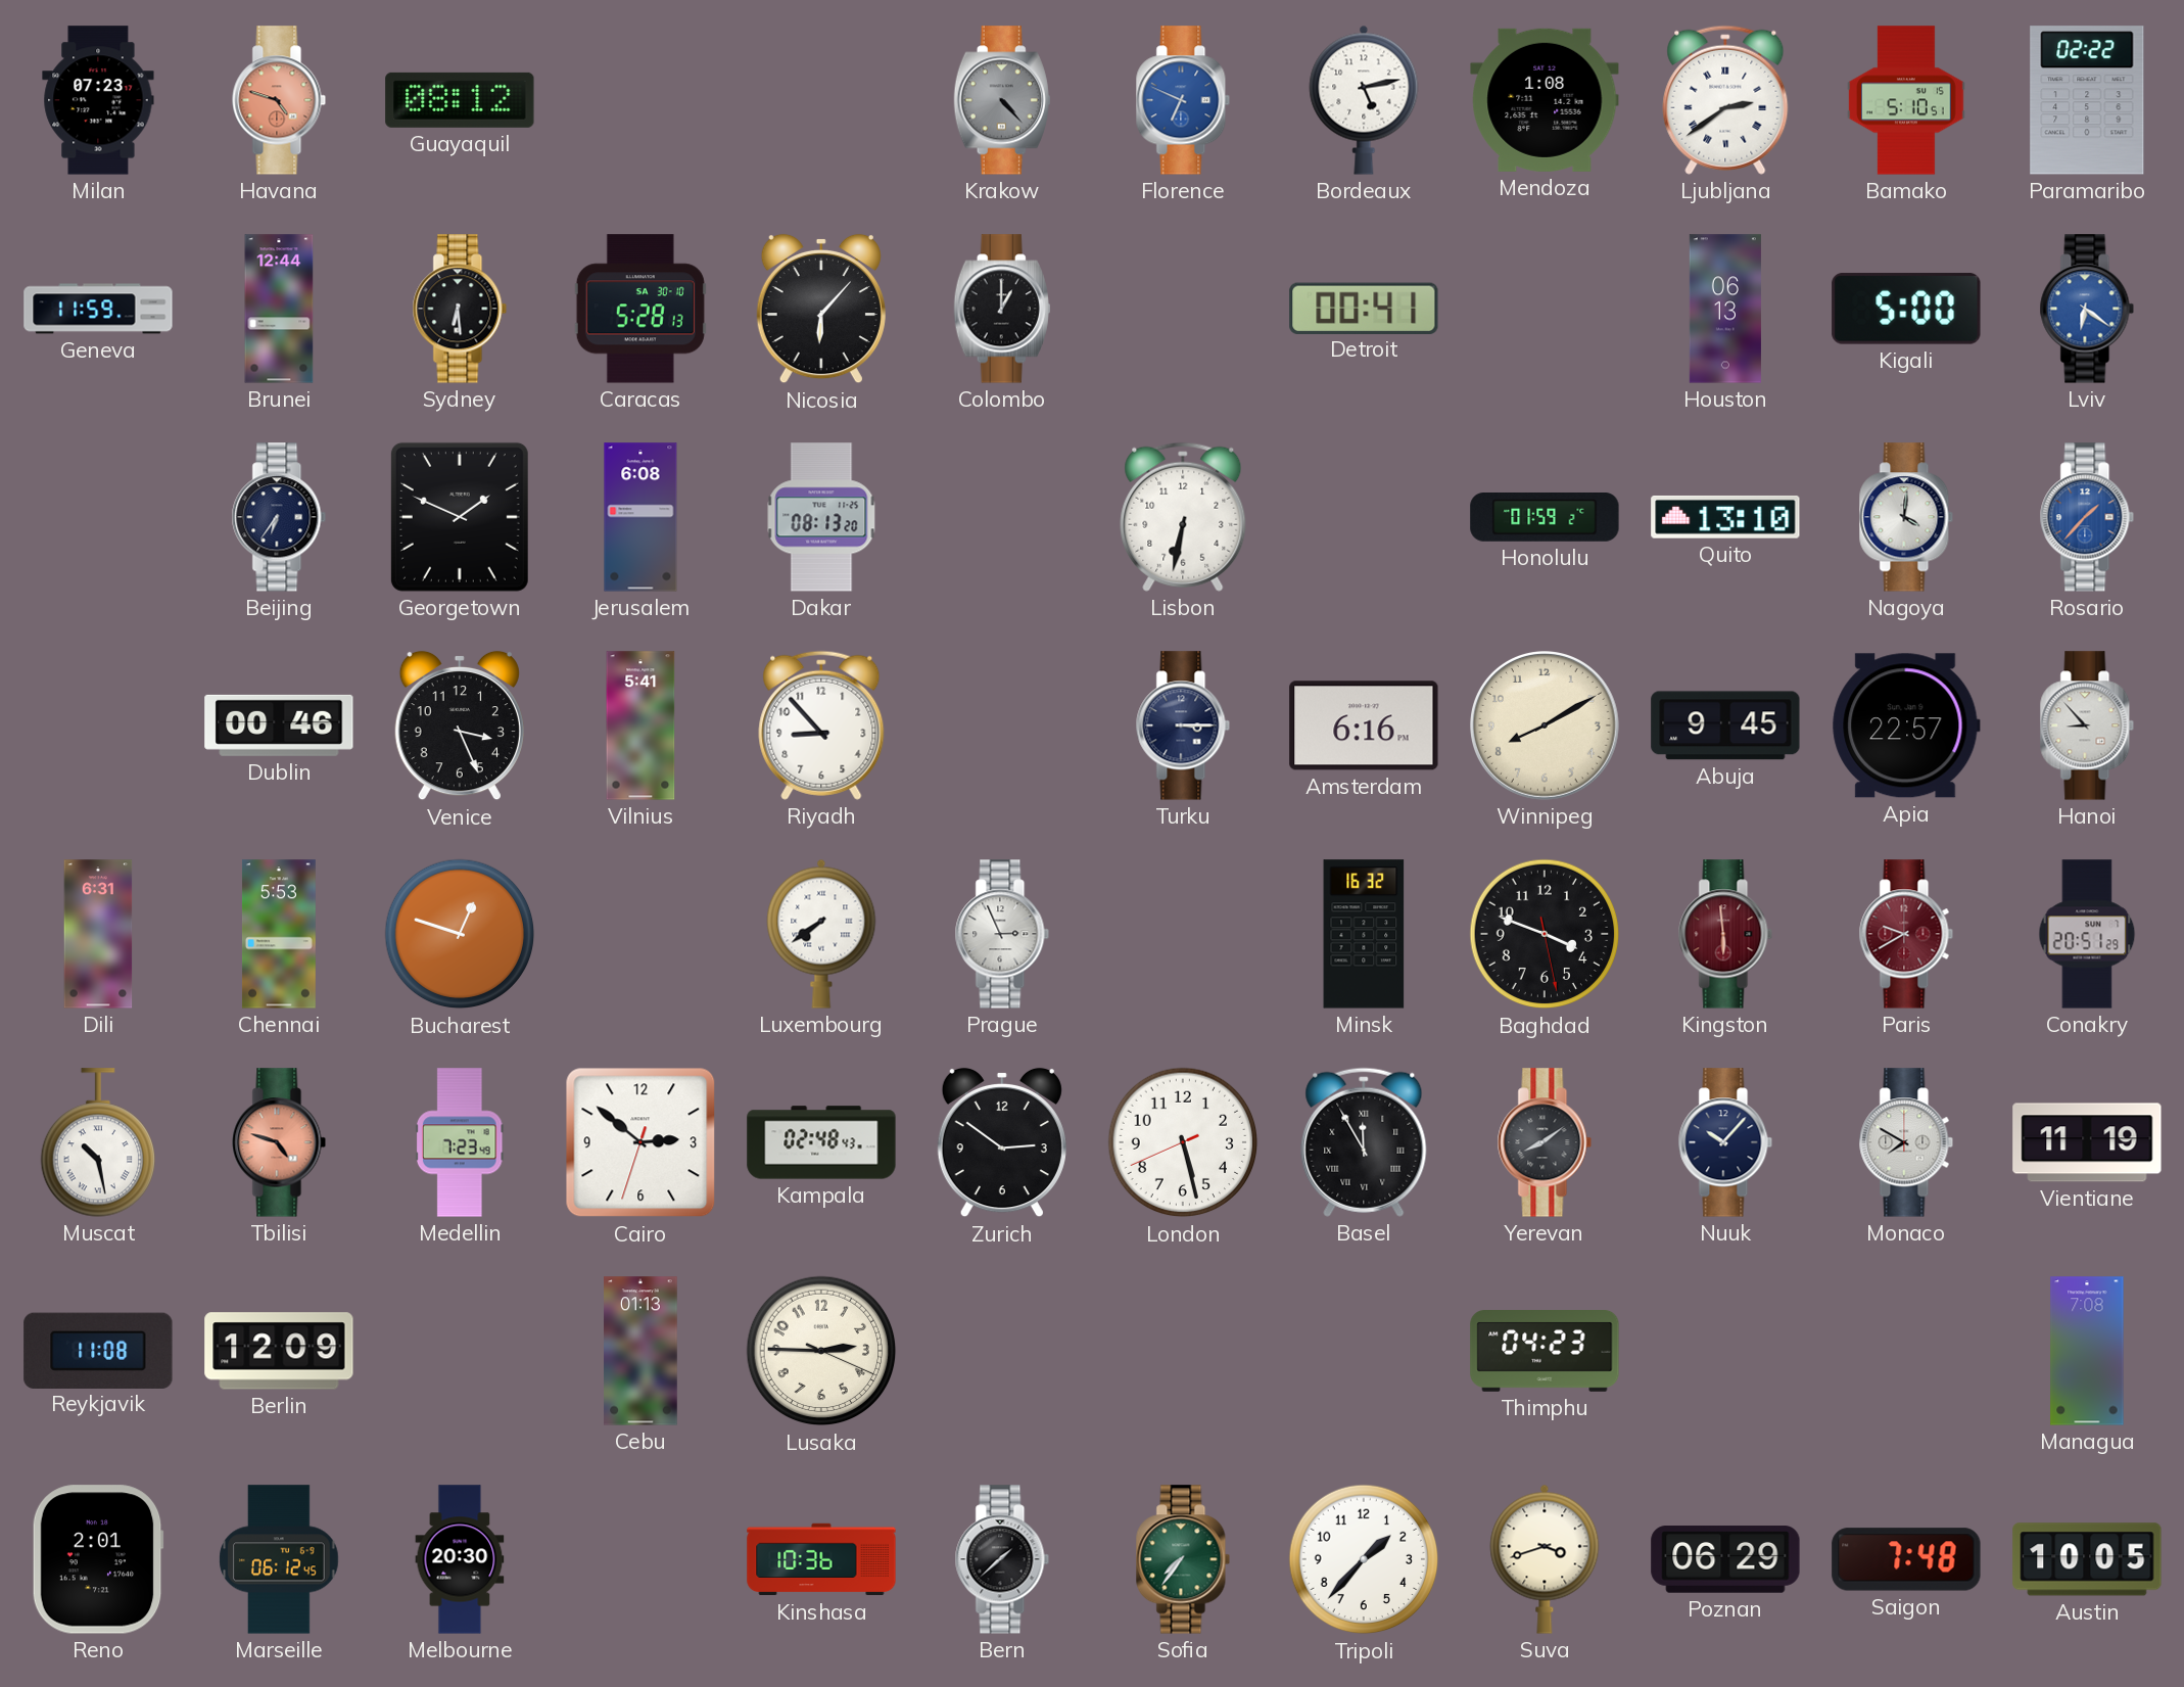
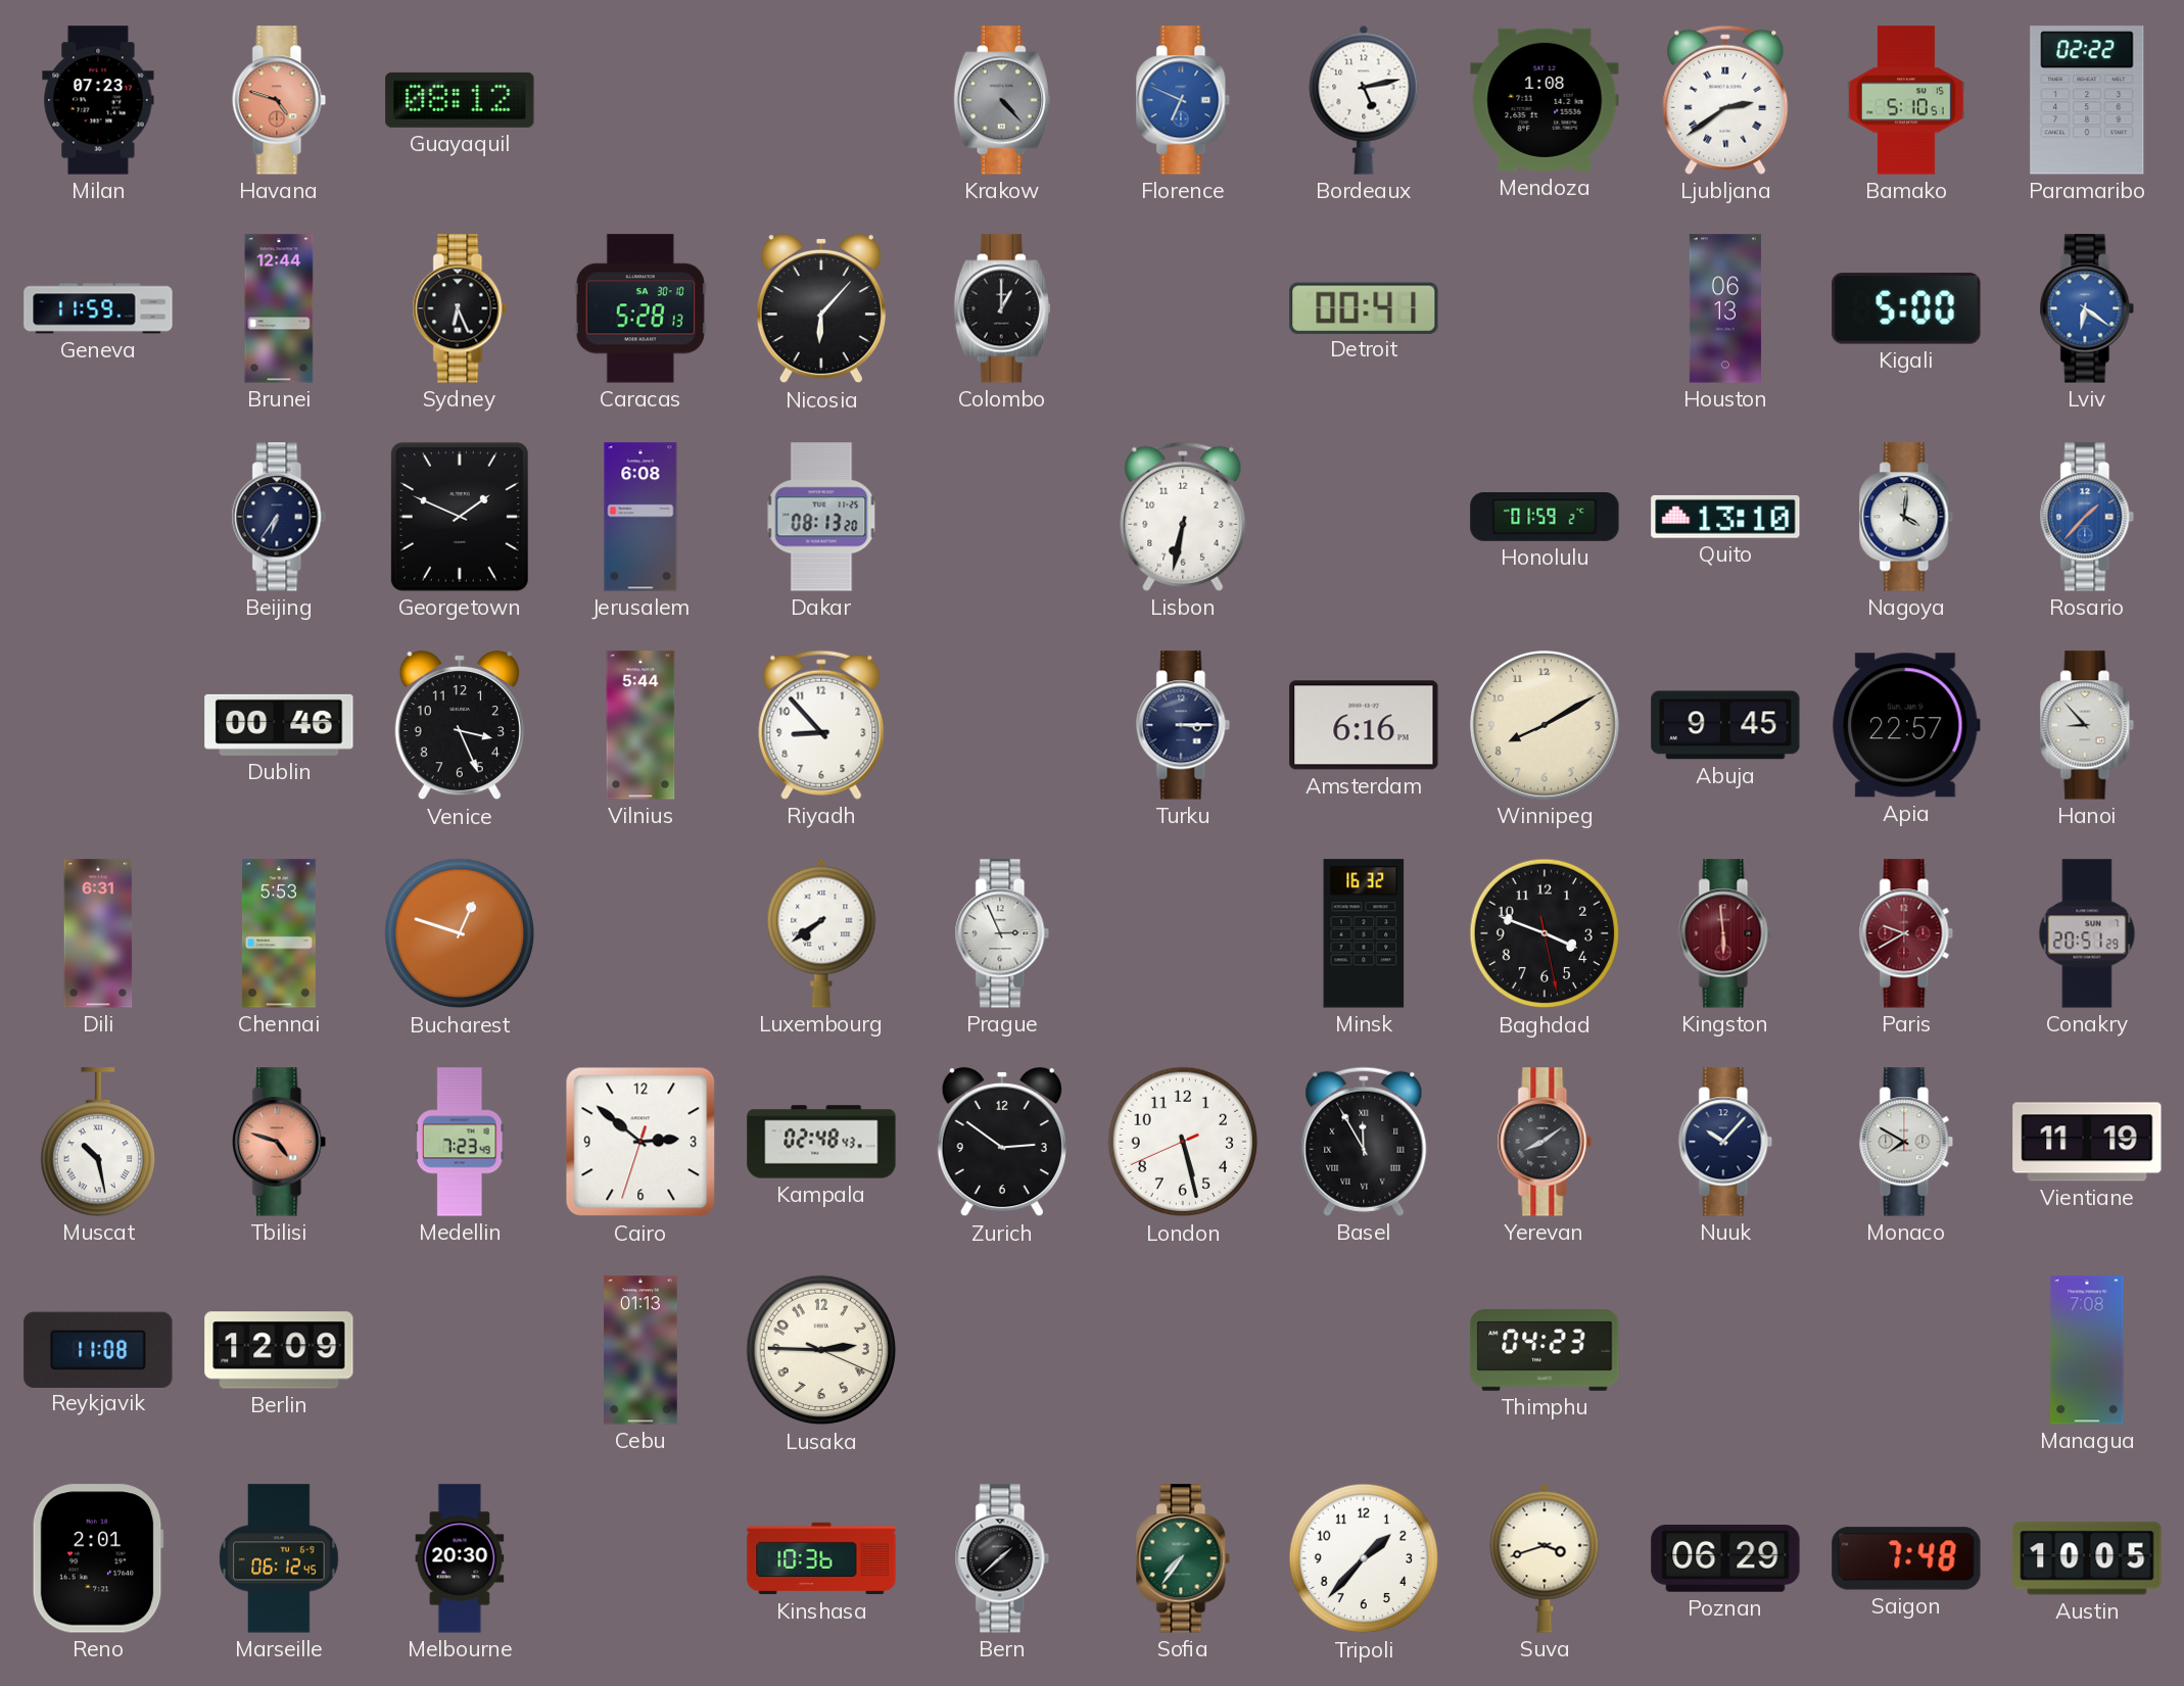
Sydney: 6:29 -> 6:26
Vilnius: 5:41 -> 5:44
